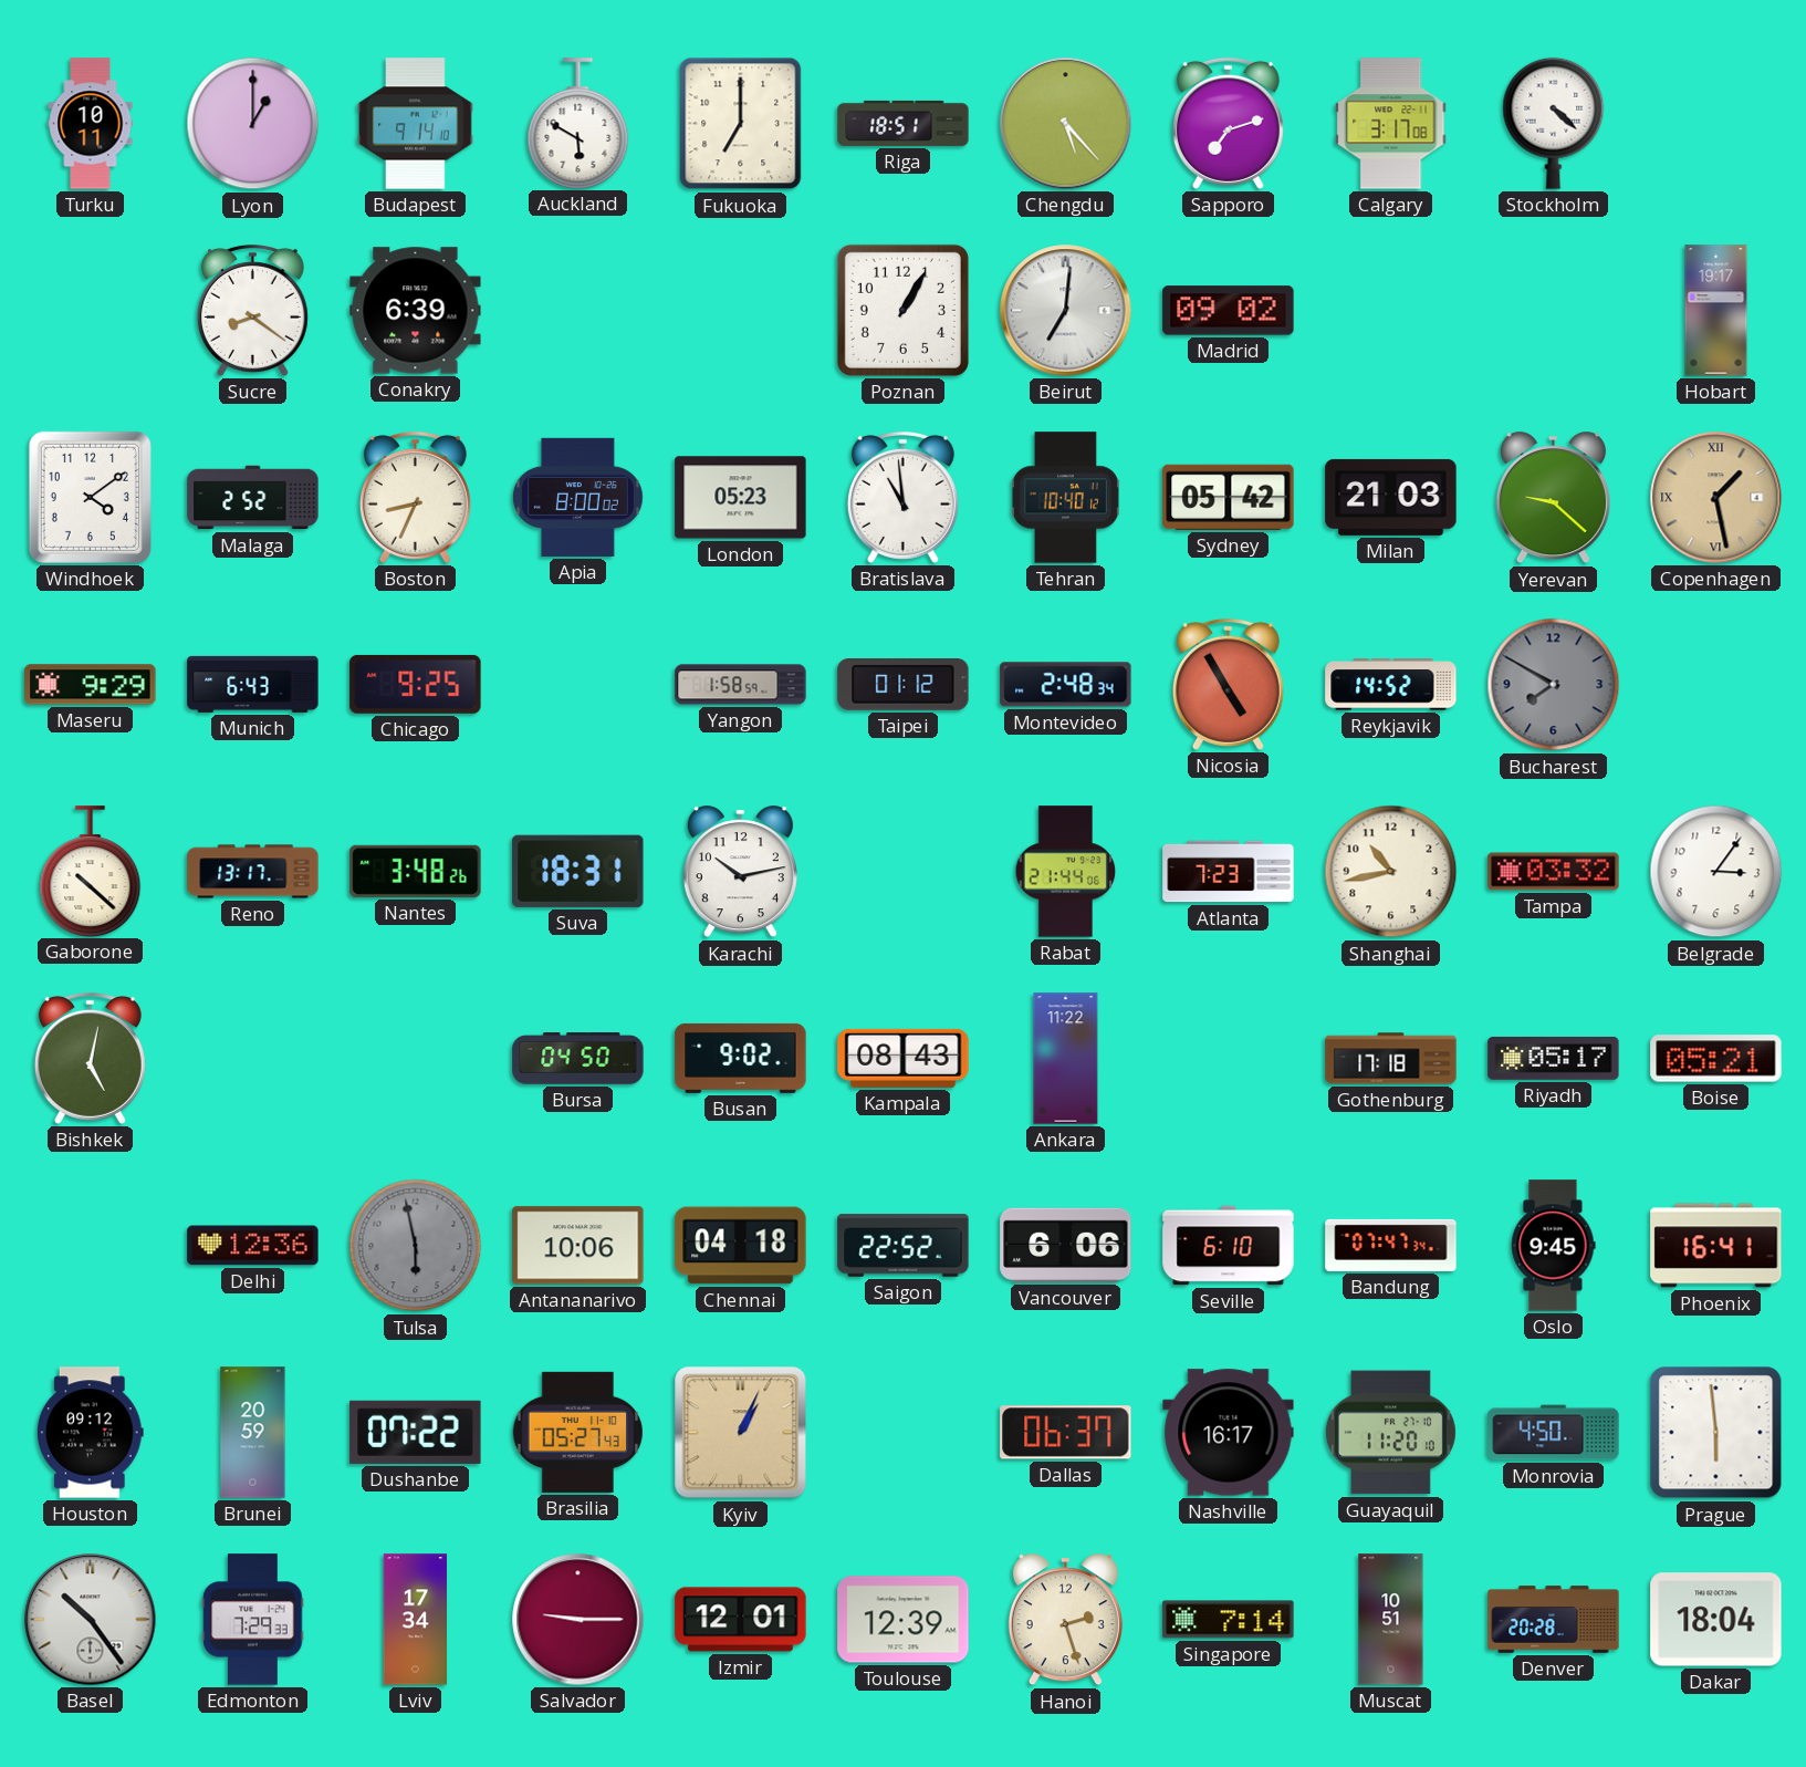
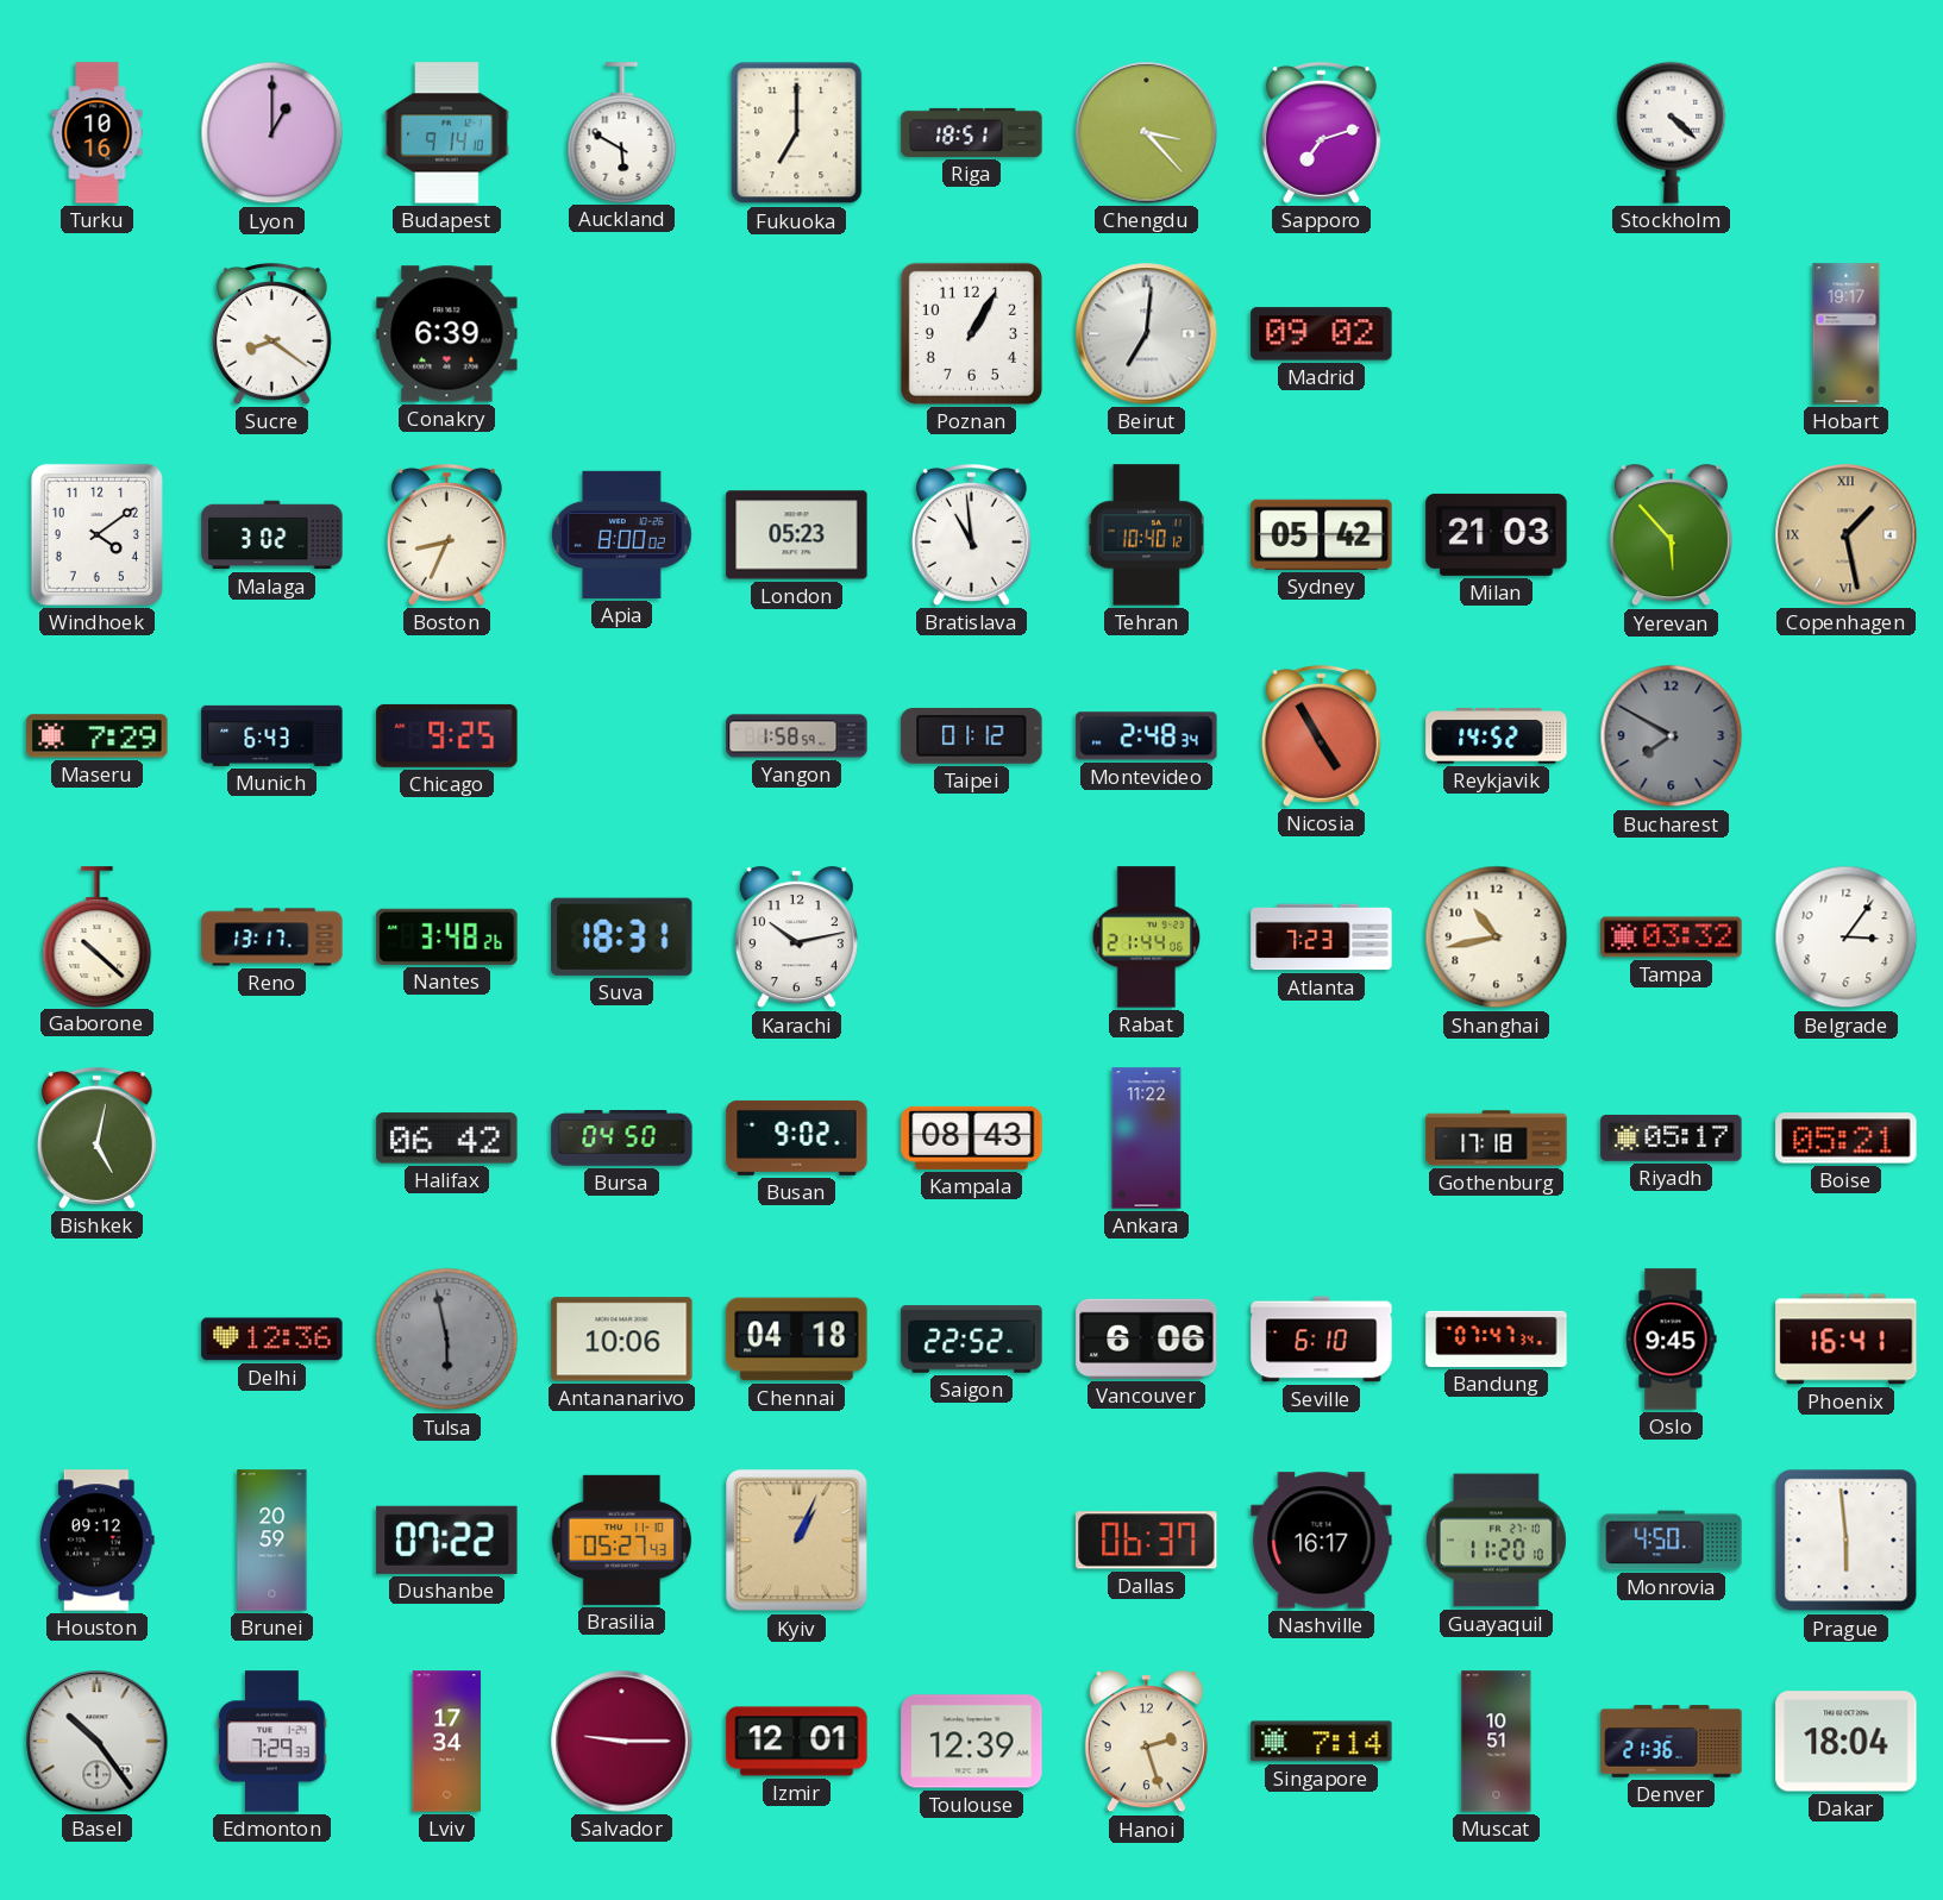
Turku: 10:11 -> 10:16
Chengdu: 5:23 -> 3:23
Calgary: 3:17 -> none
Malaga: 2:52 -> 3:02
Yerevan: 9:22 -> 5:53
Maseru: 9:29 -> 7:29
Halifax: none -> 06:42
Denver: 20:28 -> 21:36
